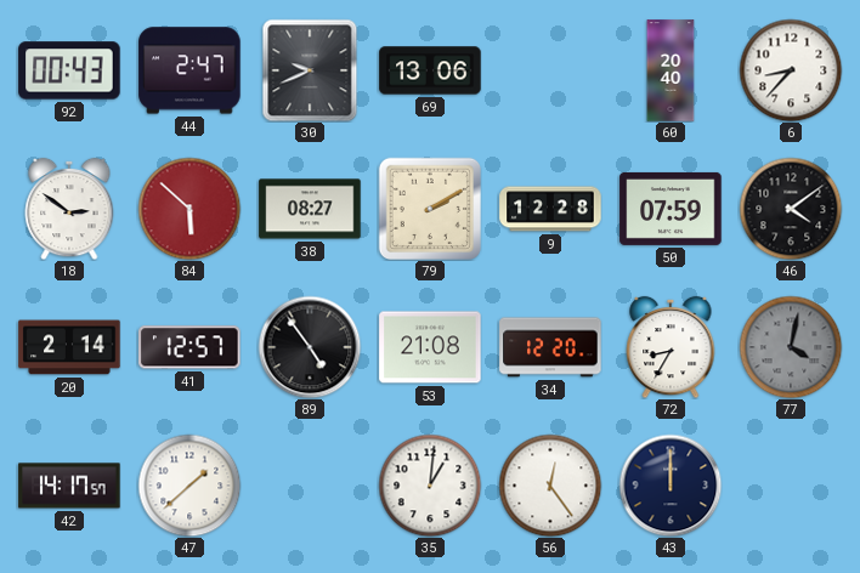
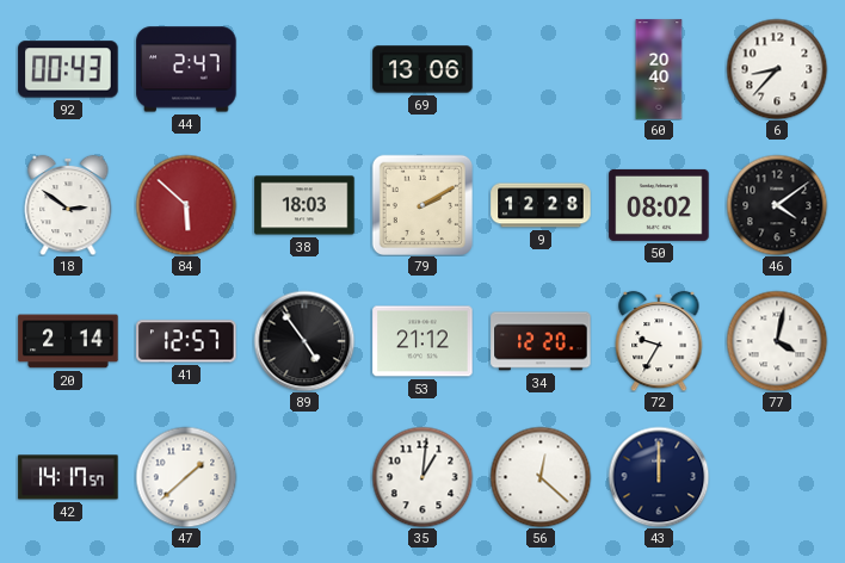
30: 9:41 -> none
38: 08:27 -> 18:03
50: 07:59 -> 08:02
53: 21:08 -> 21:12
72: 8:35 -> 9:35
77 dial: grey -> white
56: 12:24 -> 12:22
